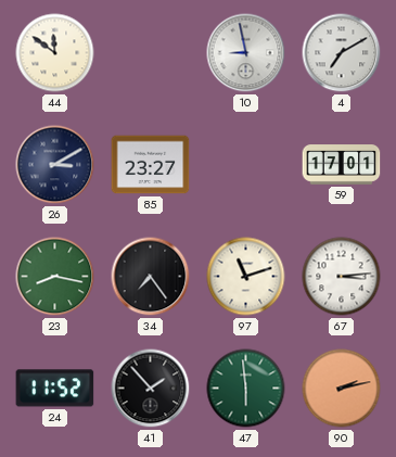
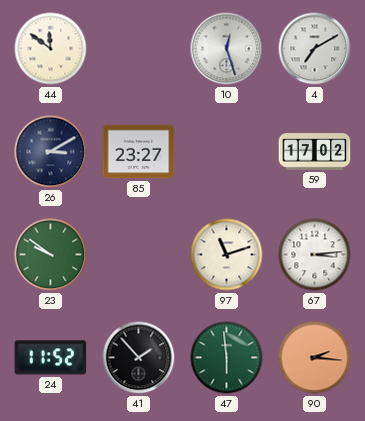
10: 8:58 -> 12:27
59: 17:01 -> 17:02
23: 8:17 -> 9:51
34: 7:24 -> none
90: 2:13 -> 2:16
